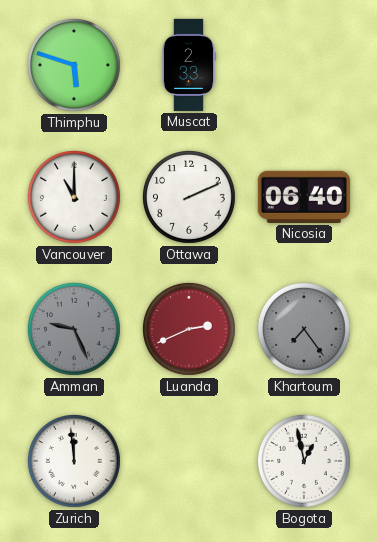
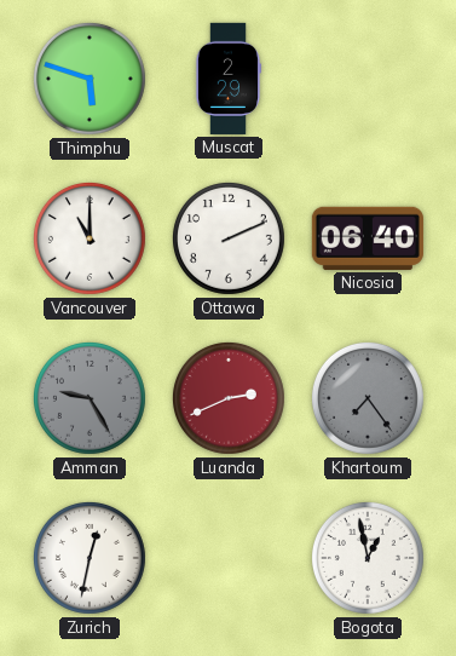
Muscat: 2:33 -> 2:29
Amman: 9:26 -> 9:25
Zurich: 11:59 -> 12:32
